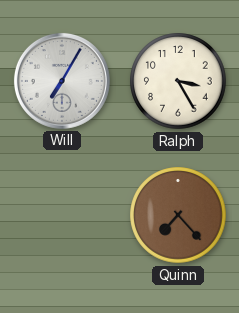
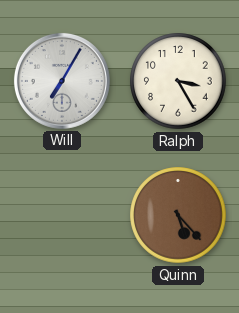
Quinn: 7:23 -> 5:23
